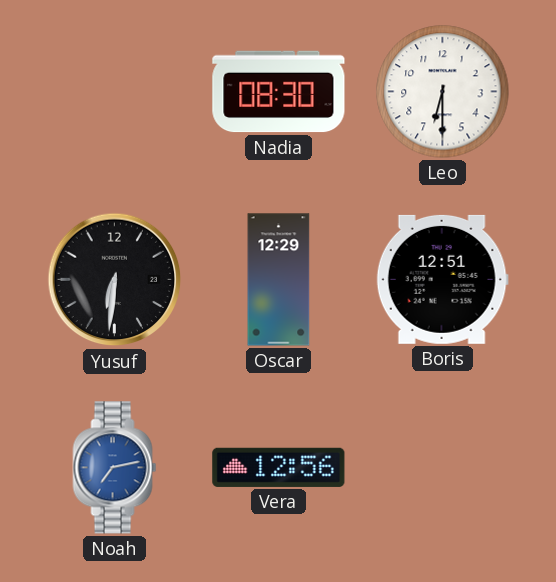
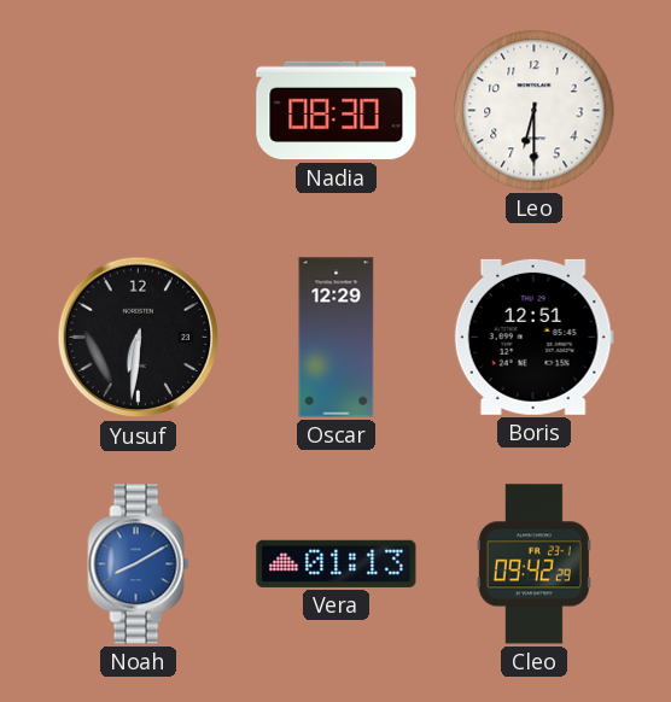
Noah: 7:13 -> 8:10
Vera: 12:56 -> 01:13
Cleo: none -> 09:42
